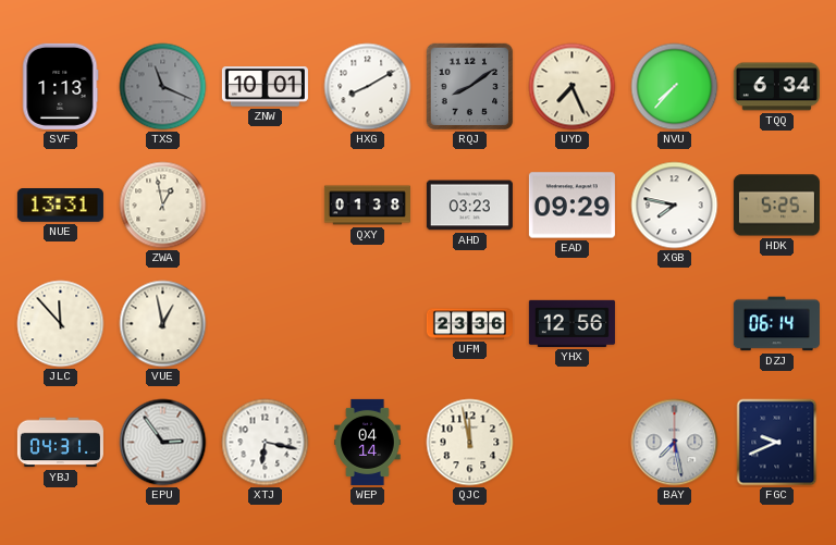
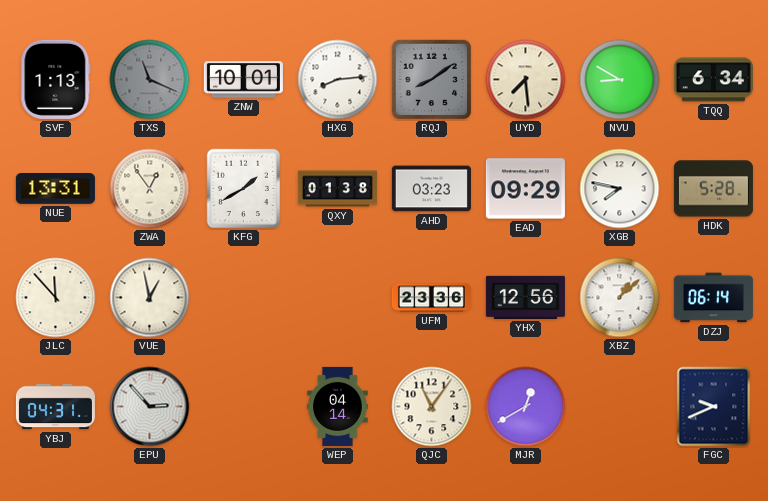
HXG: 8:10 -> 8:14
UYD: 7:26 -> 7:29
NVU: 7:37 -> 8:50
ZWA: 12:58 -> 12:54
KFG: none -> 1:40
HDK: 5:25 -> 5:28
XBZ: none -> 1:08
EPU: 2:54 -> 2:53
XTJ: 6:17 -> none
QJC: 11:58 -> 11:06
MJR: none -> 12:40
BAY: 7:28 -> none
